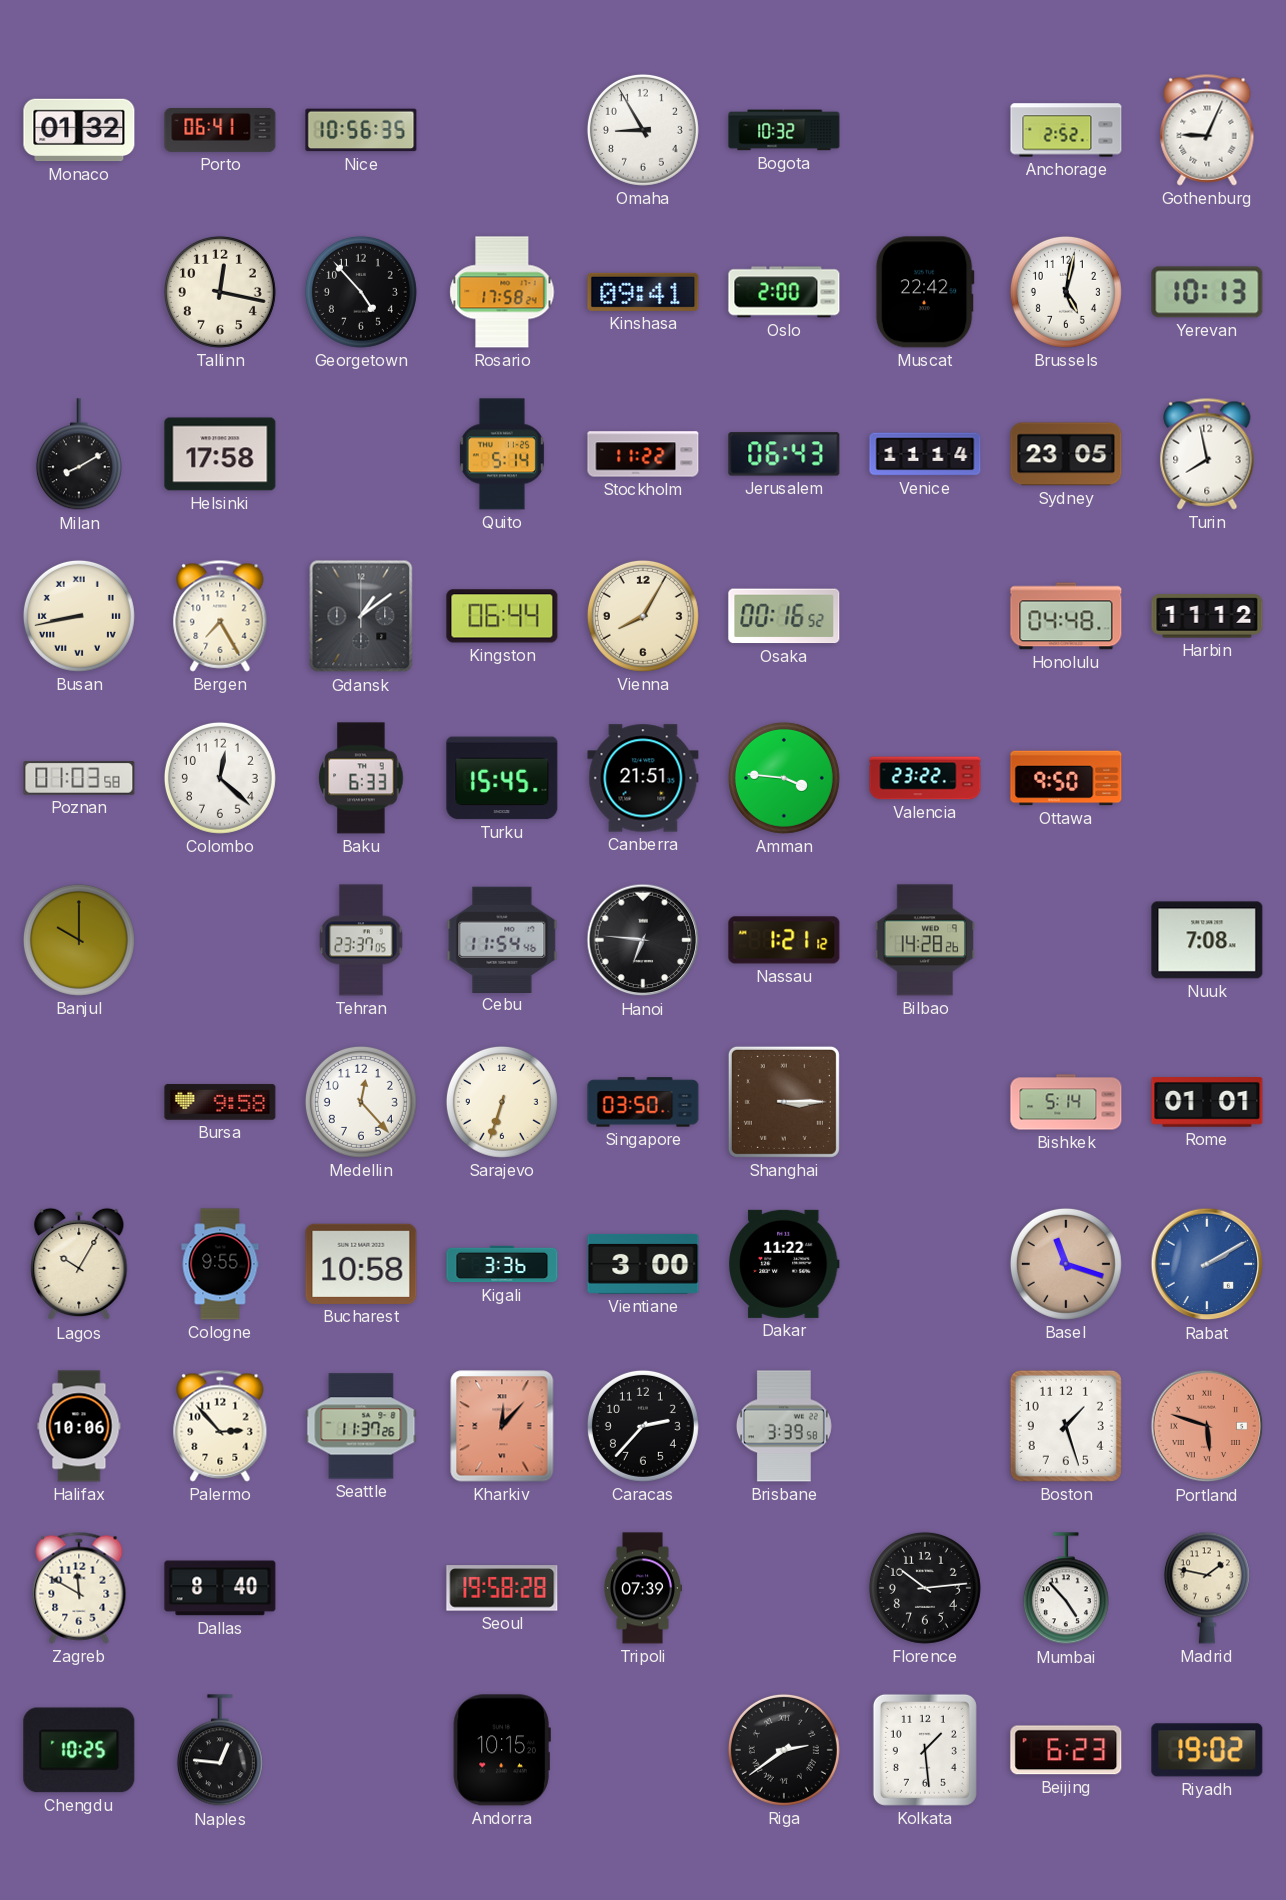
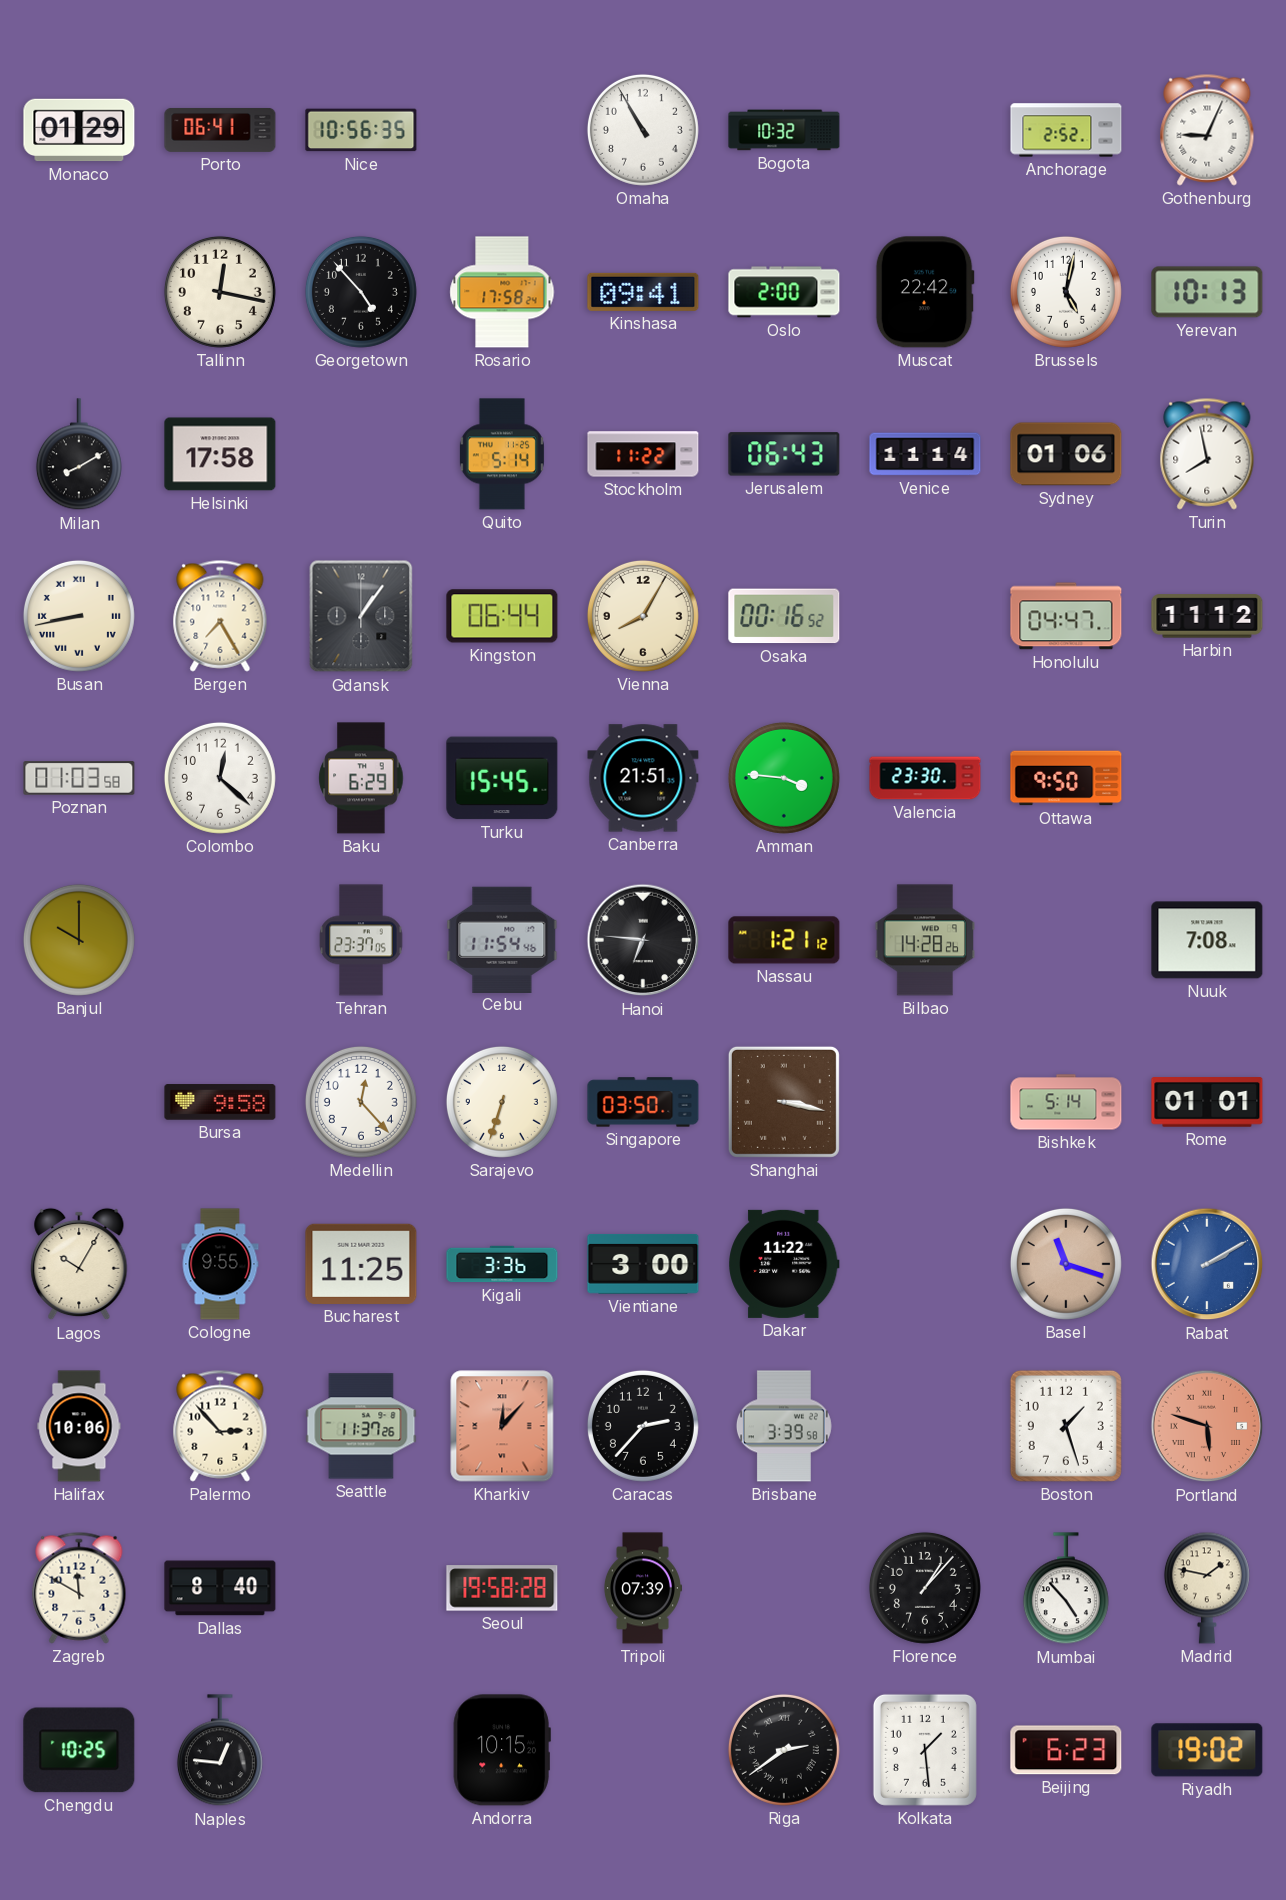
Monaco: 01:32 -> 01:29
Omaha: 8:55 -> 10:55
Sydney: 23:05 -> 01:06
Gdansk: 1:09 -> 1:06
Honolulu: 04:48 -> 04:47
Baku: 6:33 -> 6:29
Valencia: 23:22 -> 23:30
Shanghai: 3:15 -> 3:17
Bucharest: 10:58 -> 11:25
Florence: 10:14 -> 1:07
